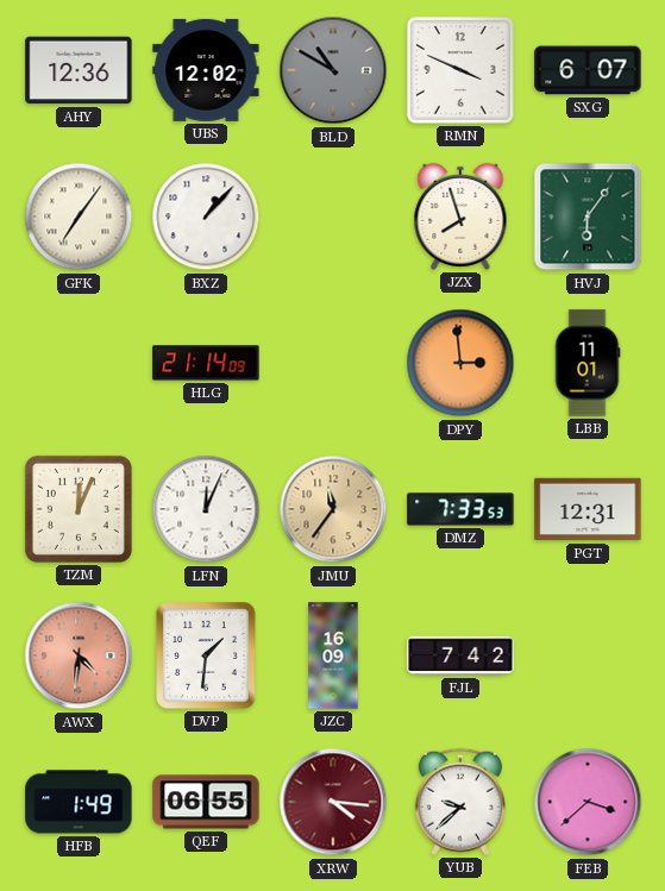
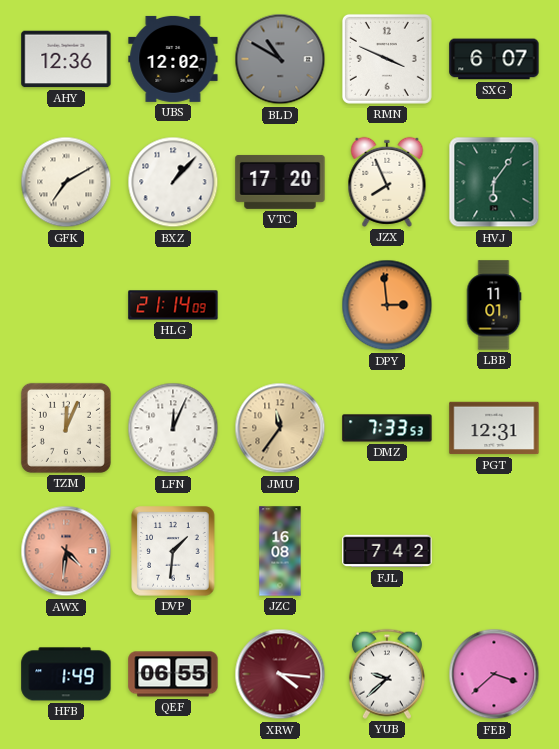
GFK: 7:06 -> 7:10
VTC: none -> 17:20
JZX: 7:57 -> 7:56
JZC: 16:09 -> 16:08
